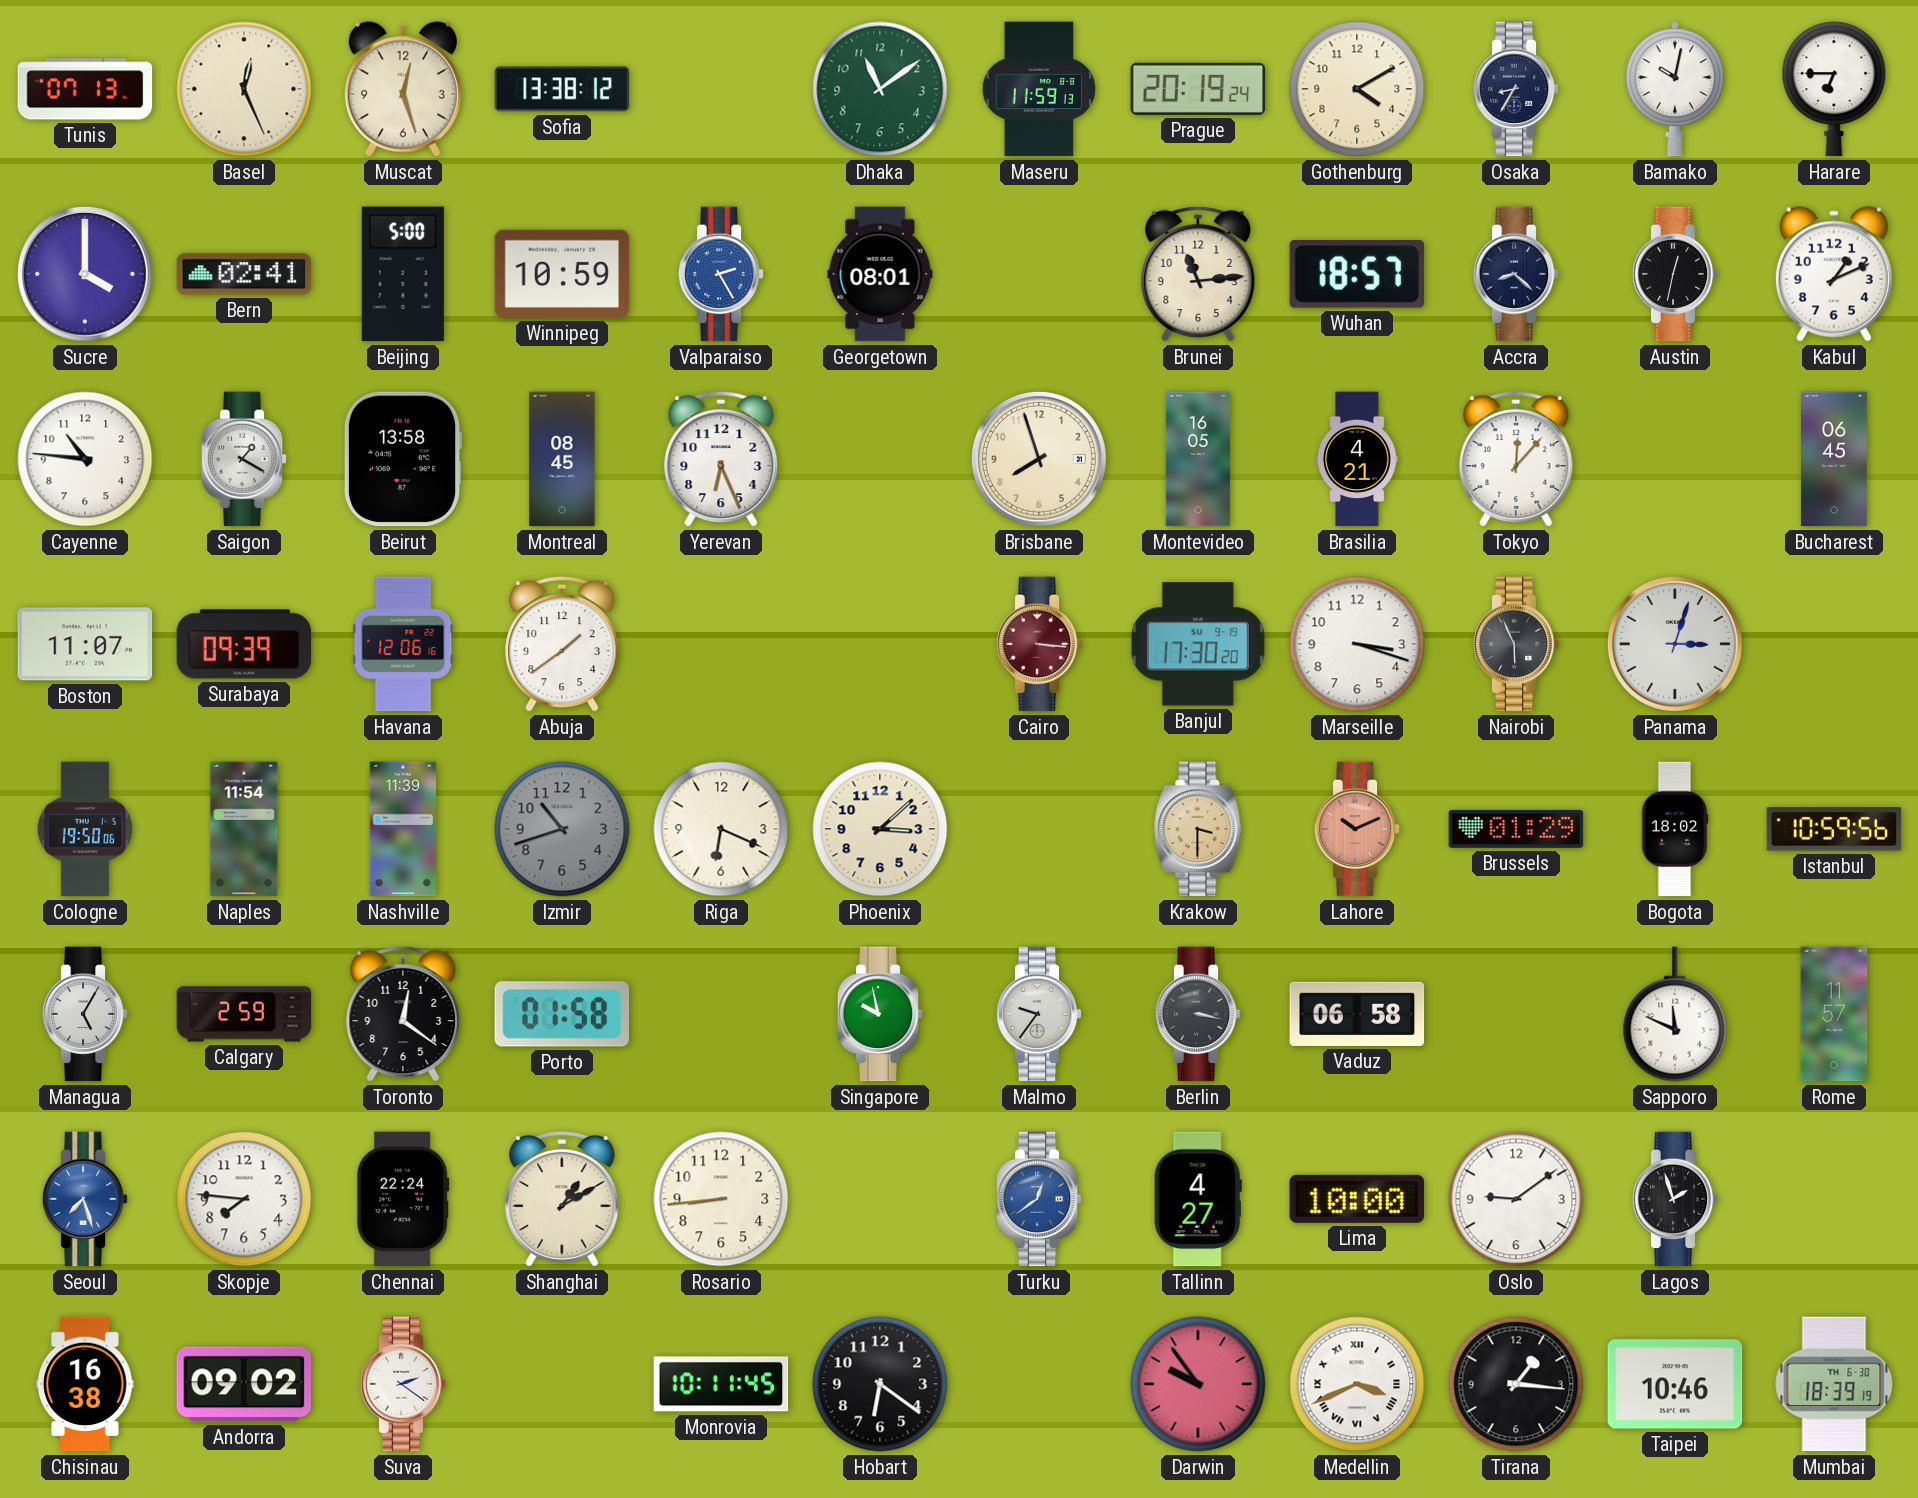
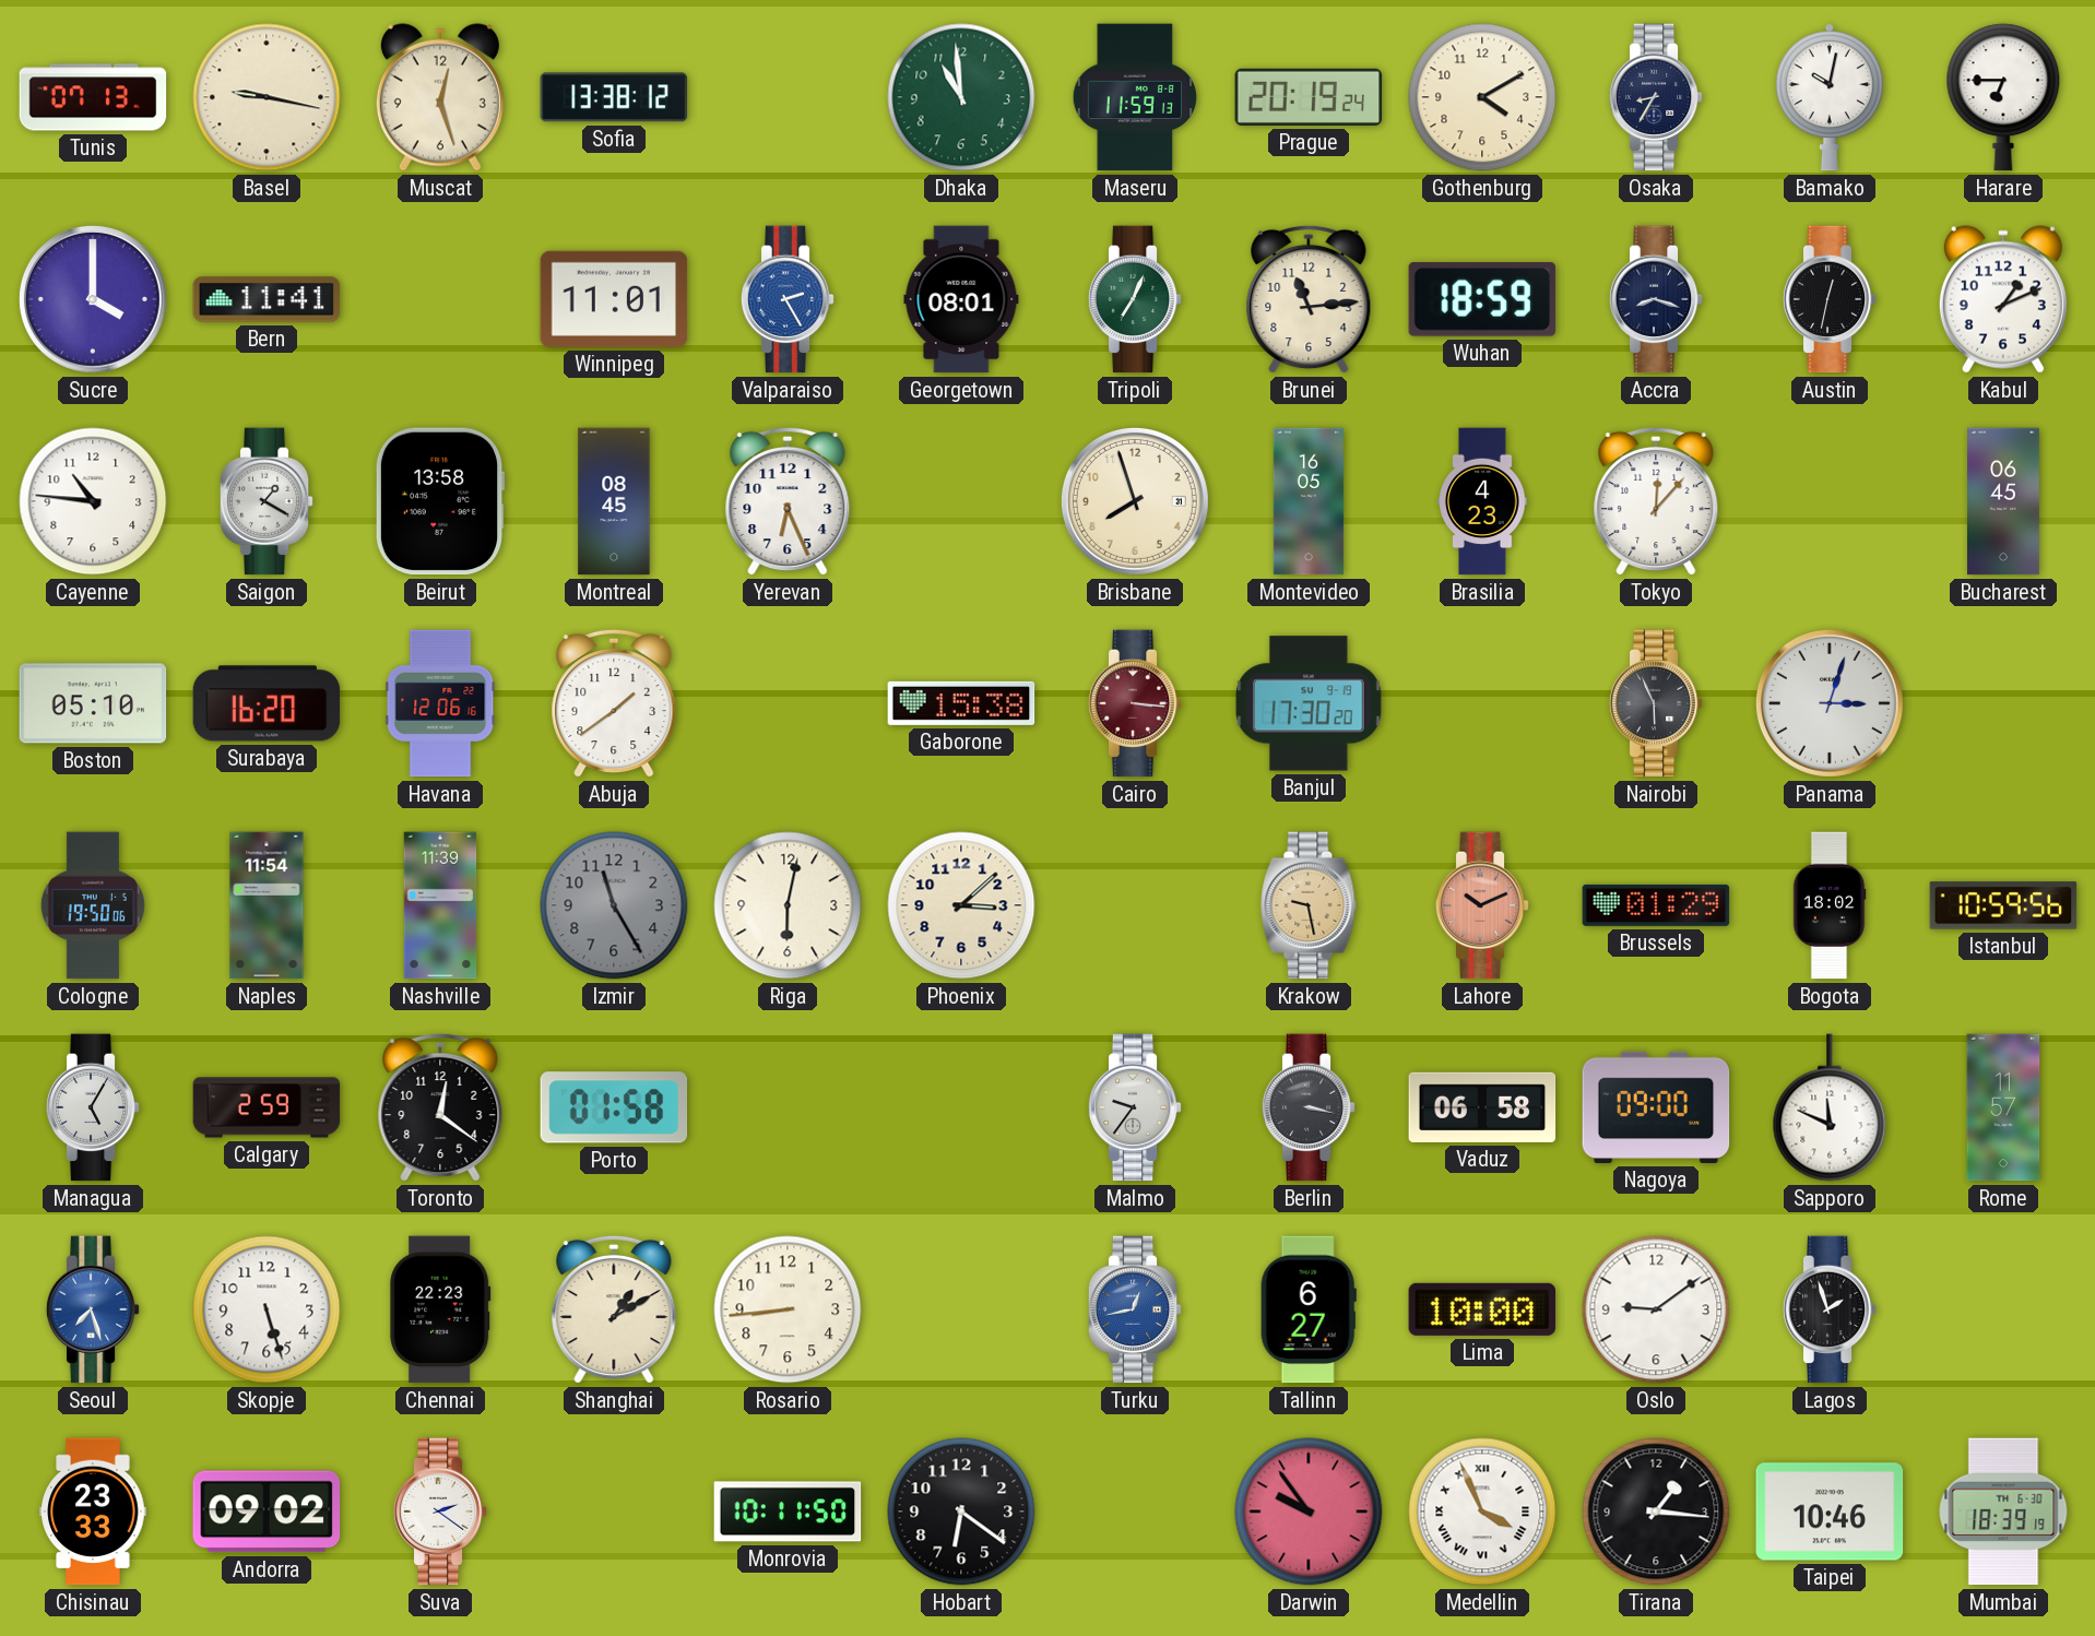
Basel: 12:26 -> 9:17
Dhaka: 11:09 -> 10:59
Bern: 02:41 -> 11:41
Beijing: 5:00 -> none
Winnipeg: 10:59 -> 11:01
Tripoli: none -> 7:04
Wuhan: 18:57 -> 18:59
Accra: 8:22 -> 8:18
Brasilia: 4:21 -> 4:23
Boston: 11:07 -> 05:10
Surabaya: 09:39 -> 16:20
Gaborone: none -> 15:38
Marseille: 3:18 -> none
Izmir: 10:42 -> 11:25
Riga: 6:19 -> 6:02
Krakow: 3:30 -> 9:28
Singapore: 9:58 -> none
Nagoya: none -> 09:00
Skopje: 7:46 -> 5:27
Chennai: 22:24 -> 22:23
Turku: 12:39 -> 12:43
Tallinn: 4:27 -> 6:27
Chisinau: 16:38 -> 23:33
Monrovia: 10:11:45 -> 10:11:50
Medellin: 3:41 -> 3:56
